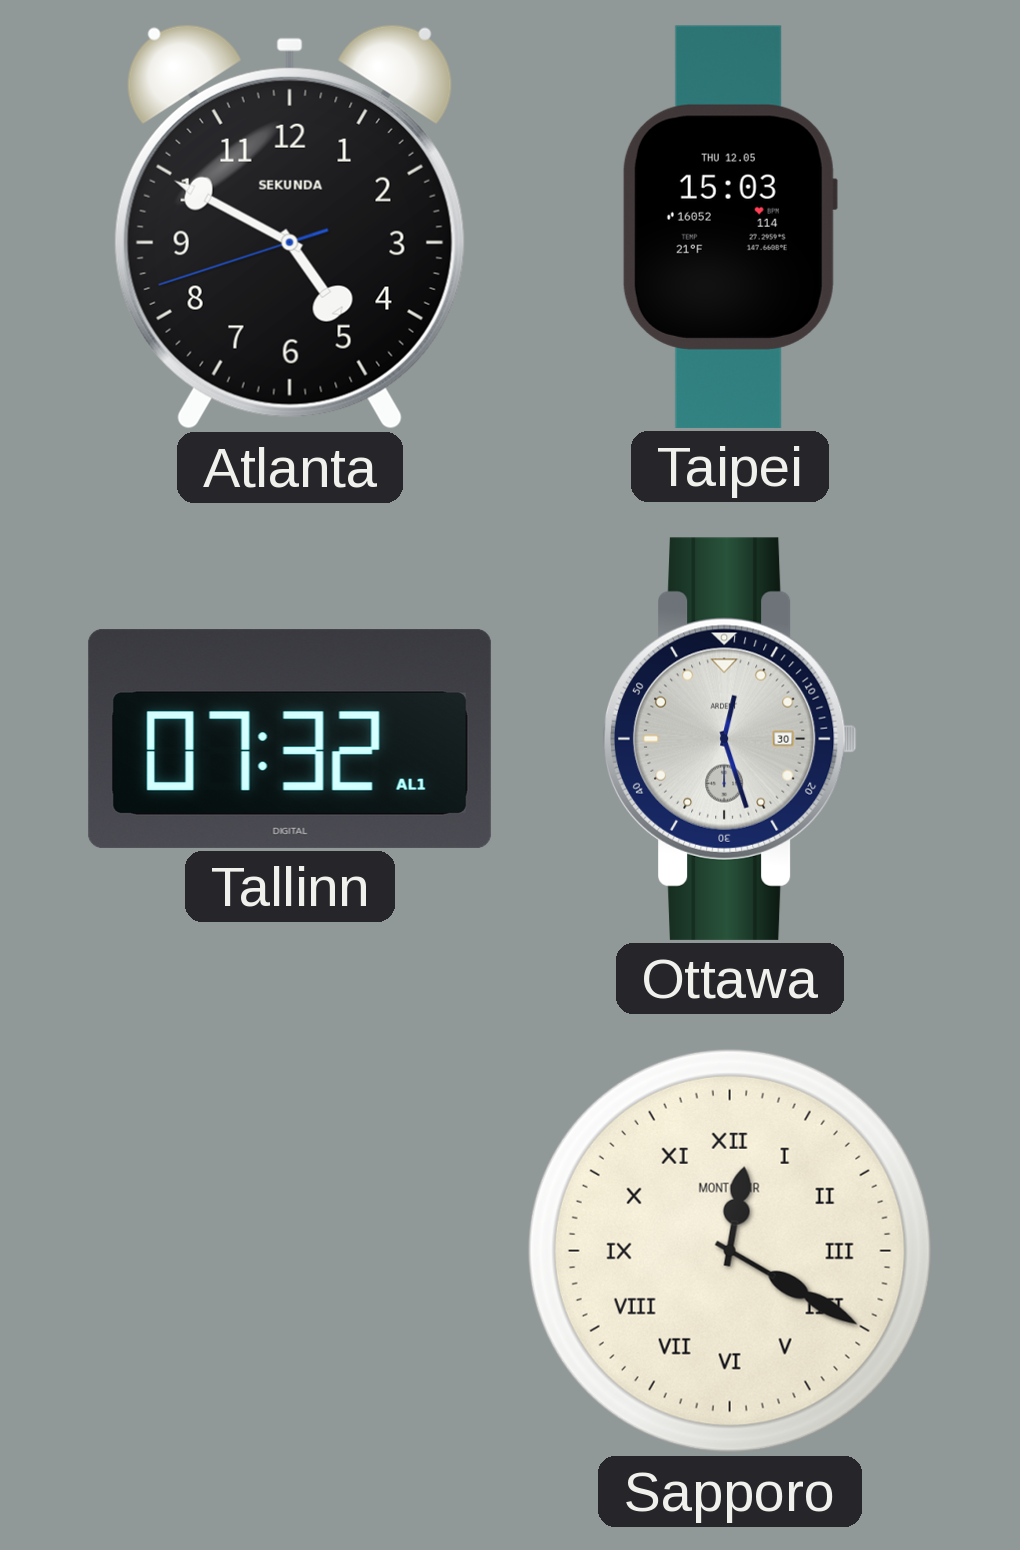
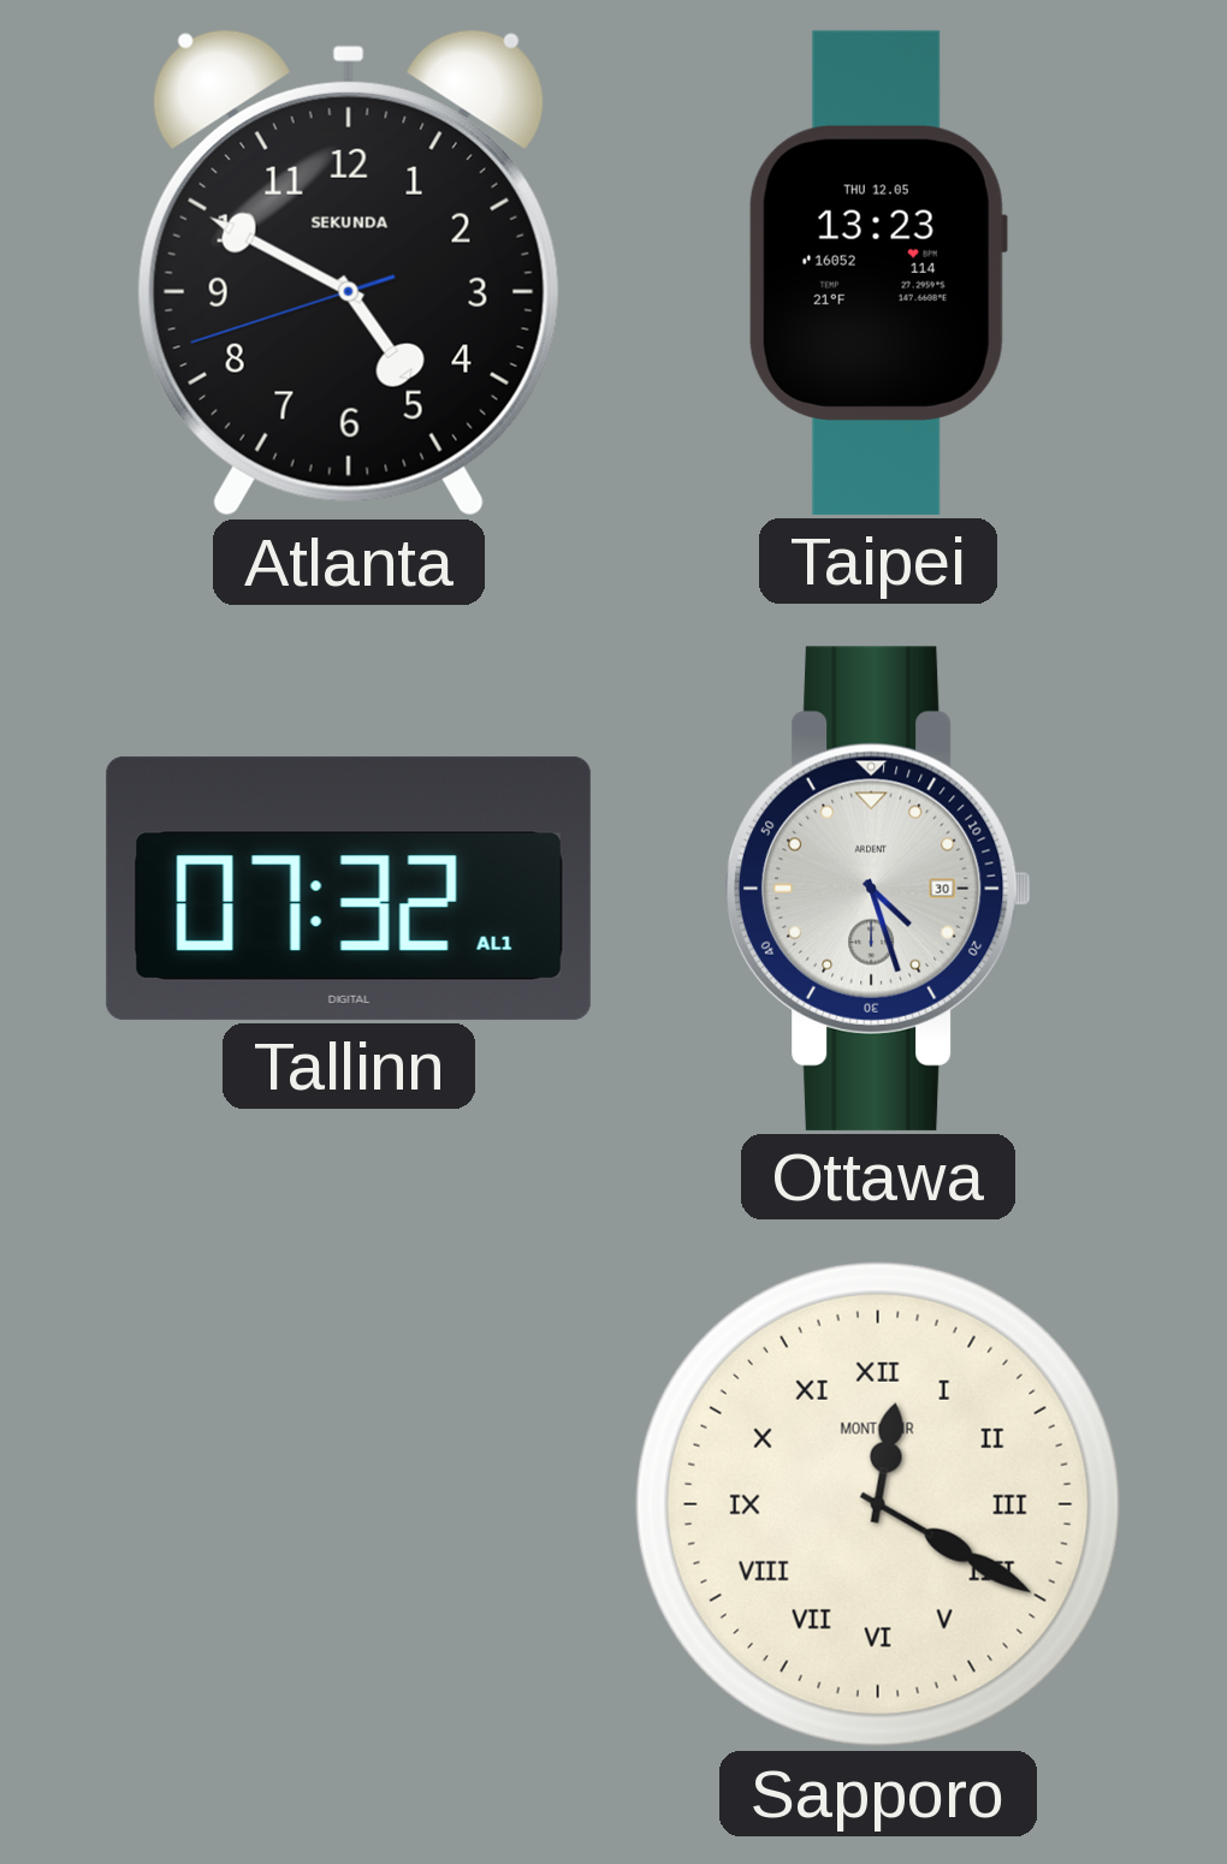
Taipei: 15:03 -> 13:23
Ottawa: 12:27 -> 4:27
